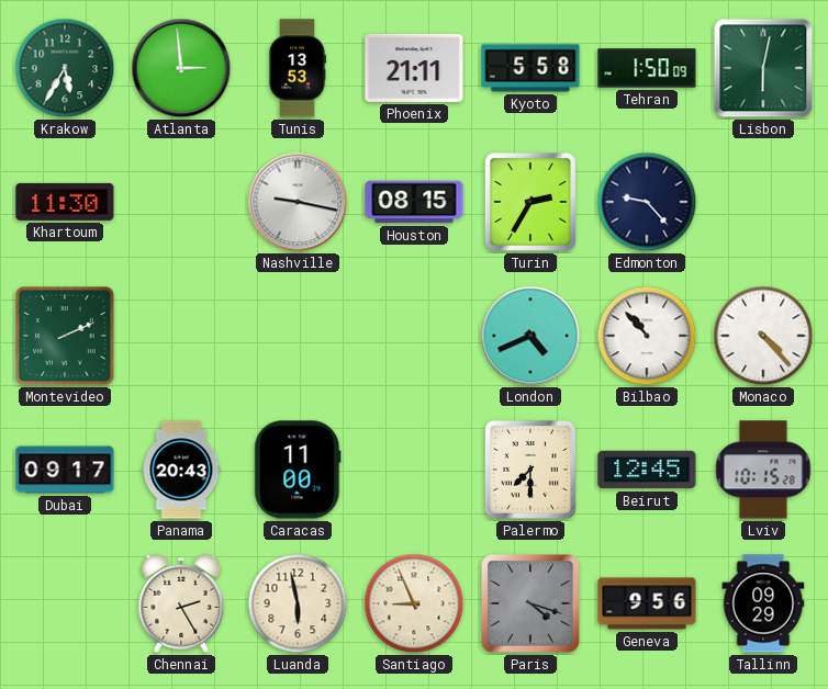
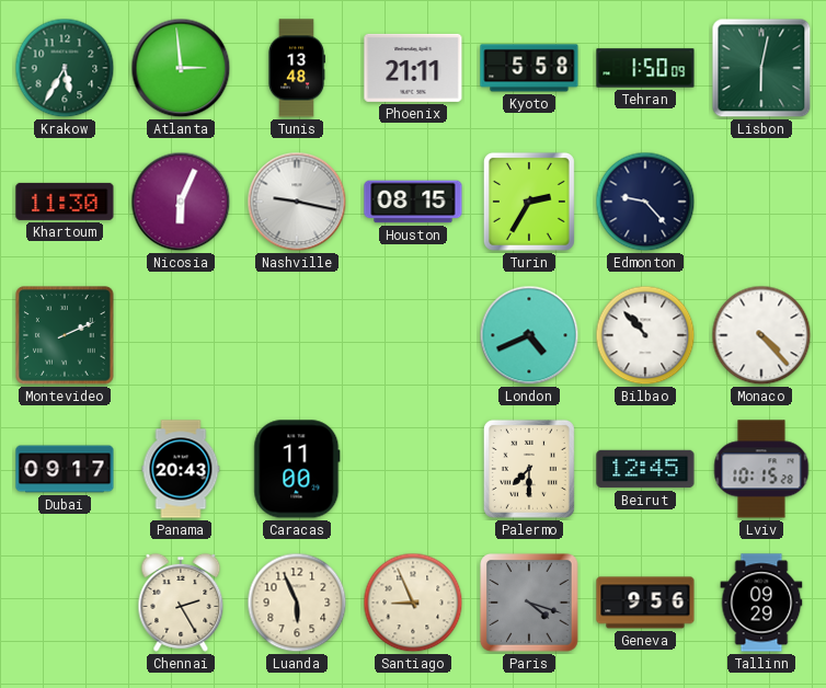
Tunis: 13:53 -> 13:48
Nicosia: none -> 6:04
Luanda: 5:58 -> 5:56
